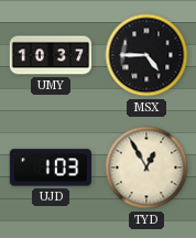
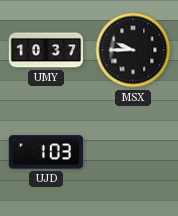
MSX: 4:45 -> 9:45
TYD: 12:55 -> none
